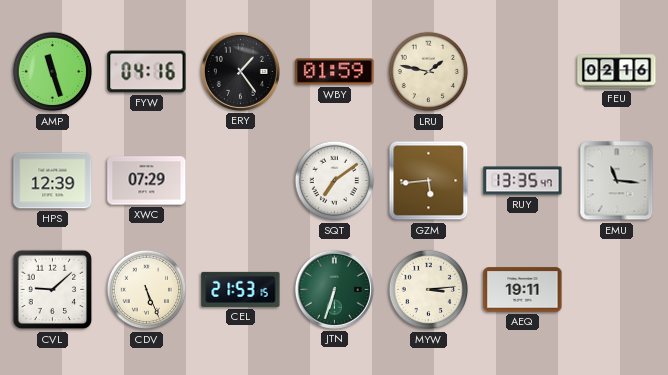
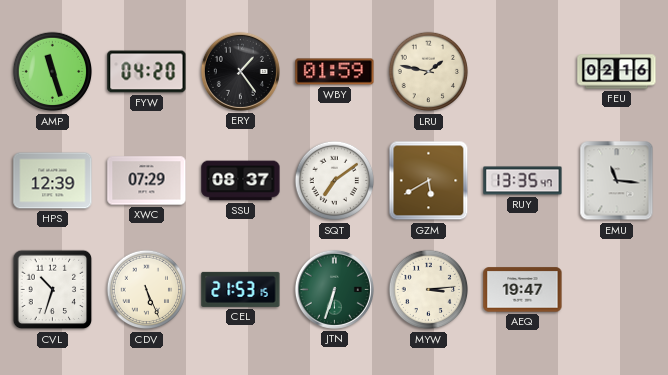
FYW: 04:16 -> 04:20
SSU: none -> 08:37
GZM: 5:44 -> 5:40
CVL: 9:08 -> 10:33
AEQ: 19:11 -> 19:47
